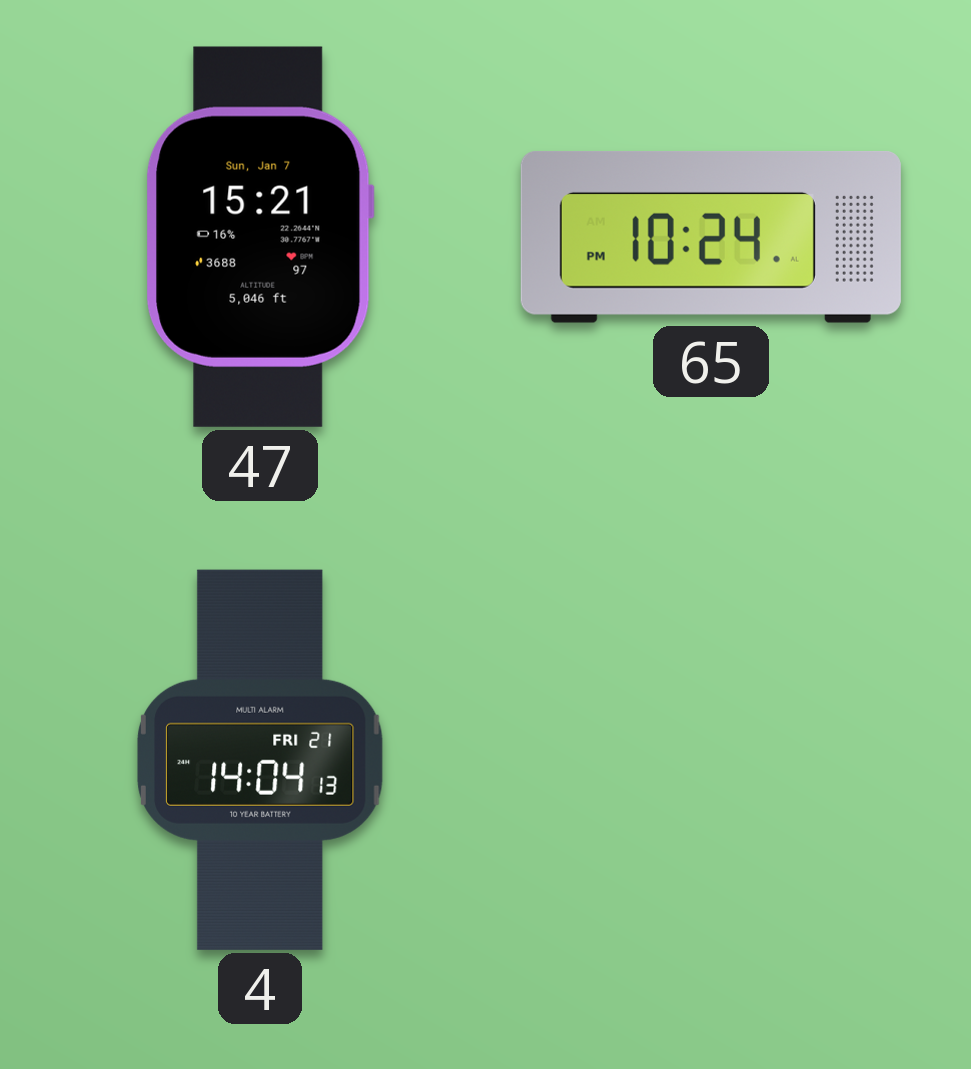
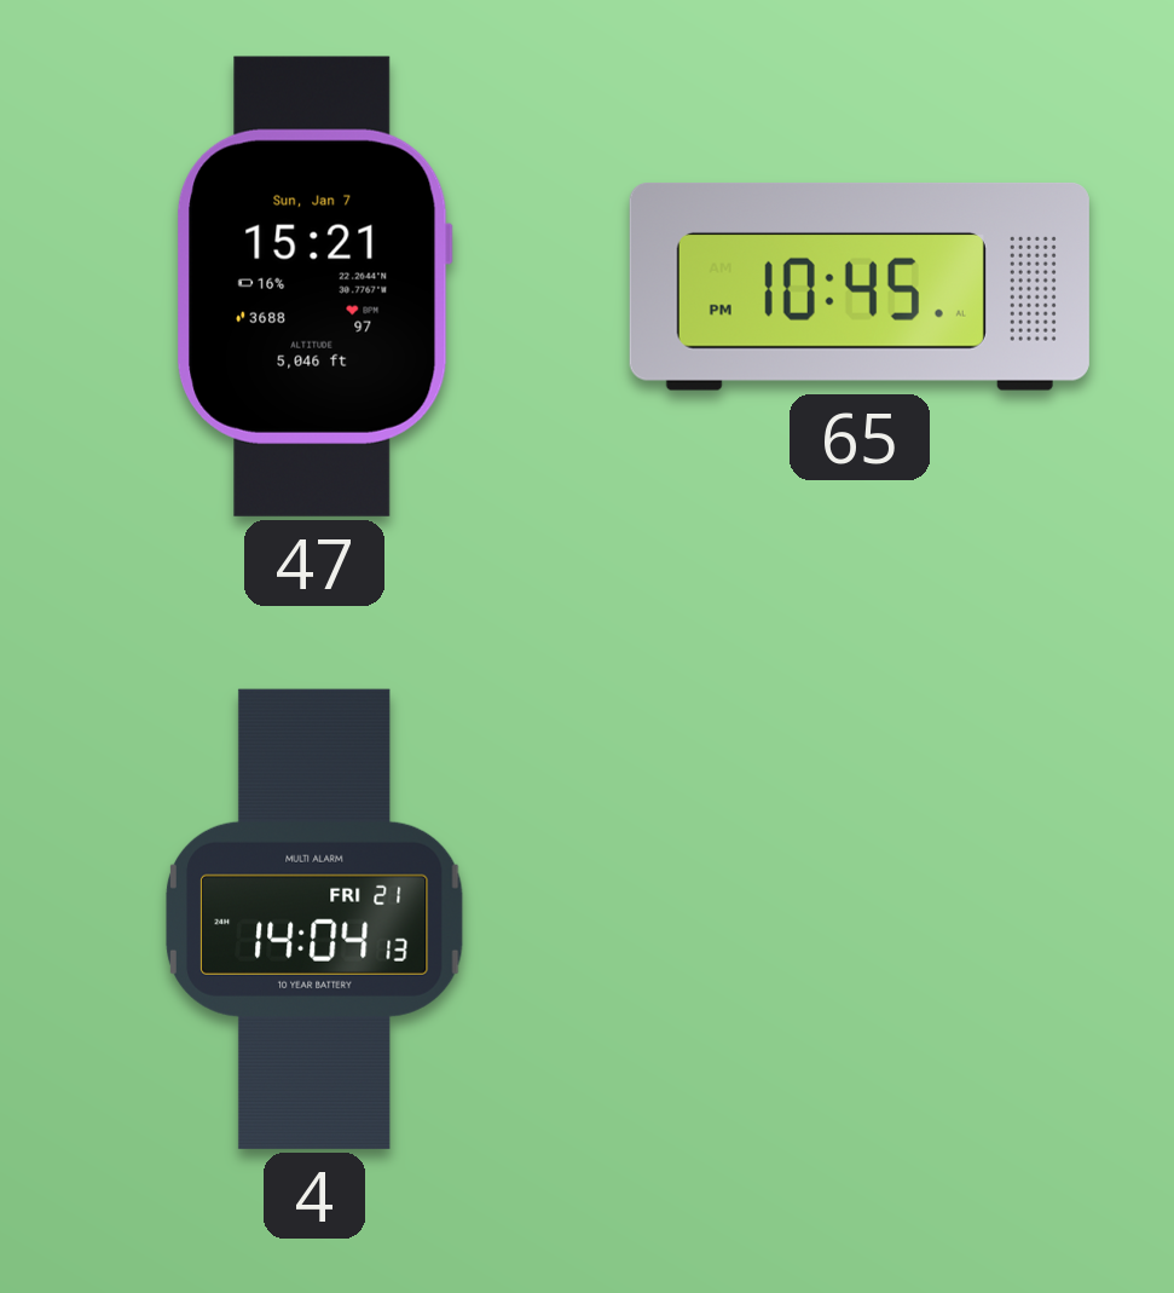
65: 10:24 -> 10:45
